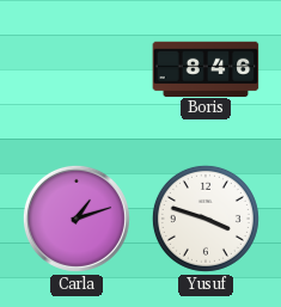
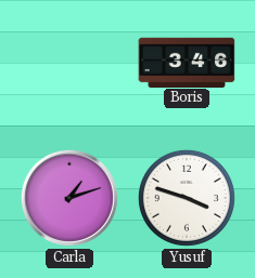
Boris: 8:46 -> 3:46
